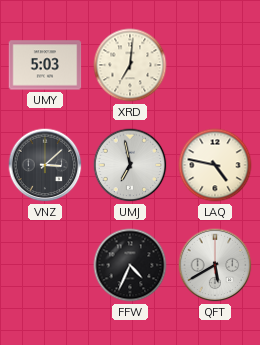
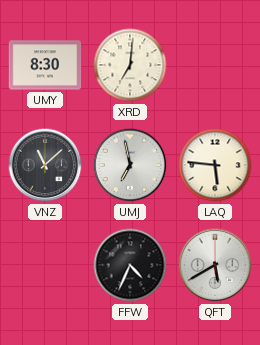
UMY: 5:03 -> 8:30
VNZ: 3:08 -> 11:08
LAQ: 4:47 -> 5:46
